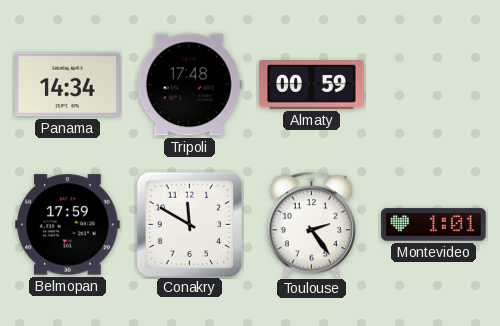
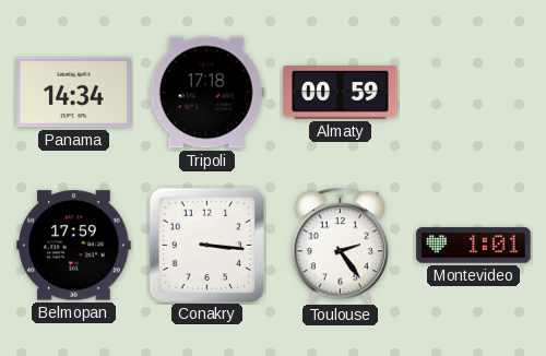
Tripoli: 17:48 -> 17:18
Conakry: 11:50 -> 3:16
